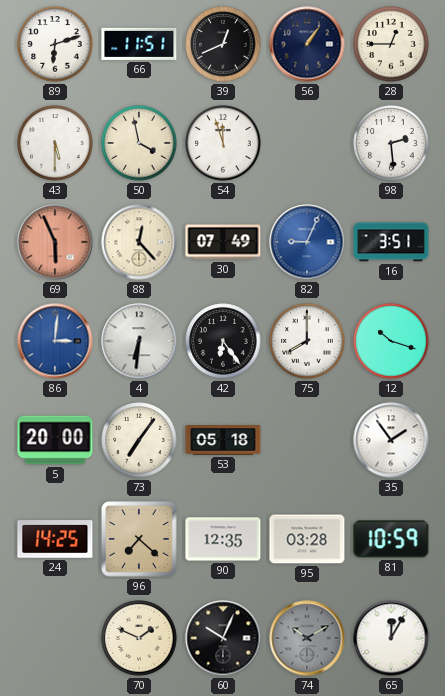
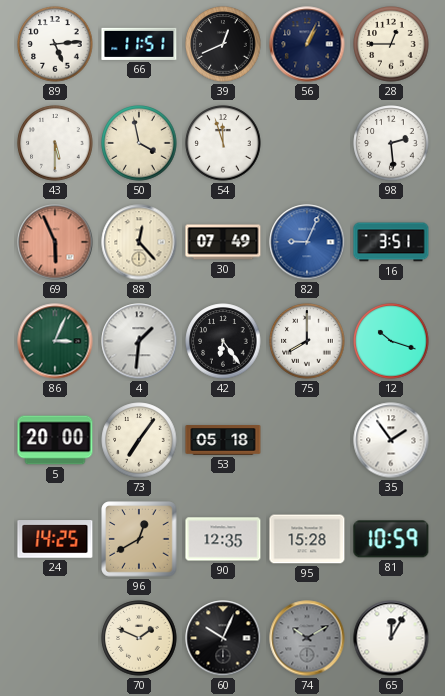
89: 6:12 -> 5:14
56: 1:06 -> 1:04
86: 3:01 -> 3:04
86 dial: blue -> green
4: 6:31 -> 1:31
96: 7:22 -> 12:40
95: 03:28 -> 15:28
